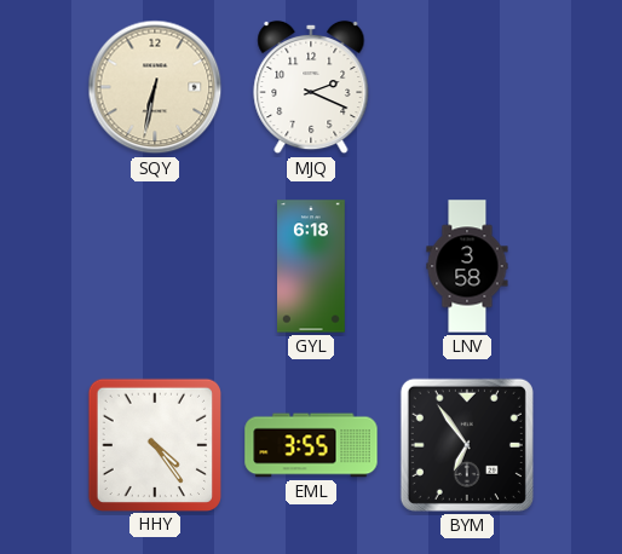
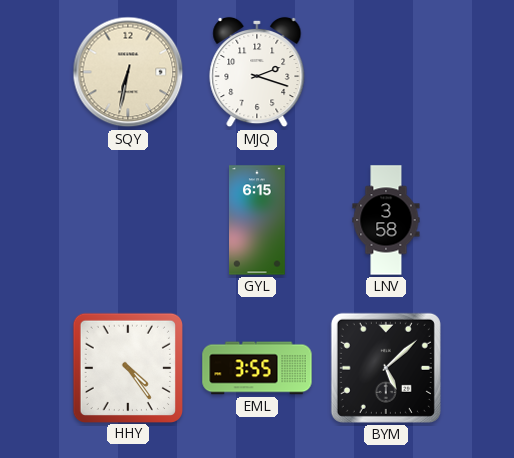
MJQ: 2:19 -> 2:18
GYL: 6:18 -> 6:15
BYM: 6:54 -> 5:08
